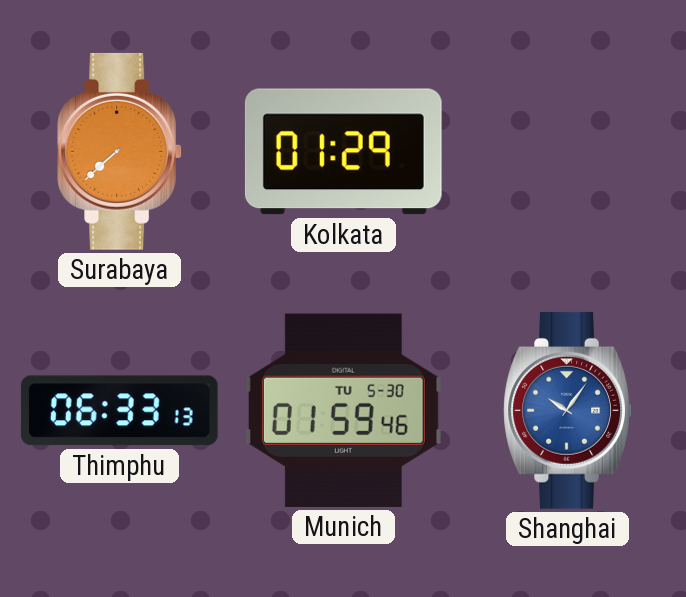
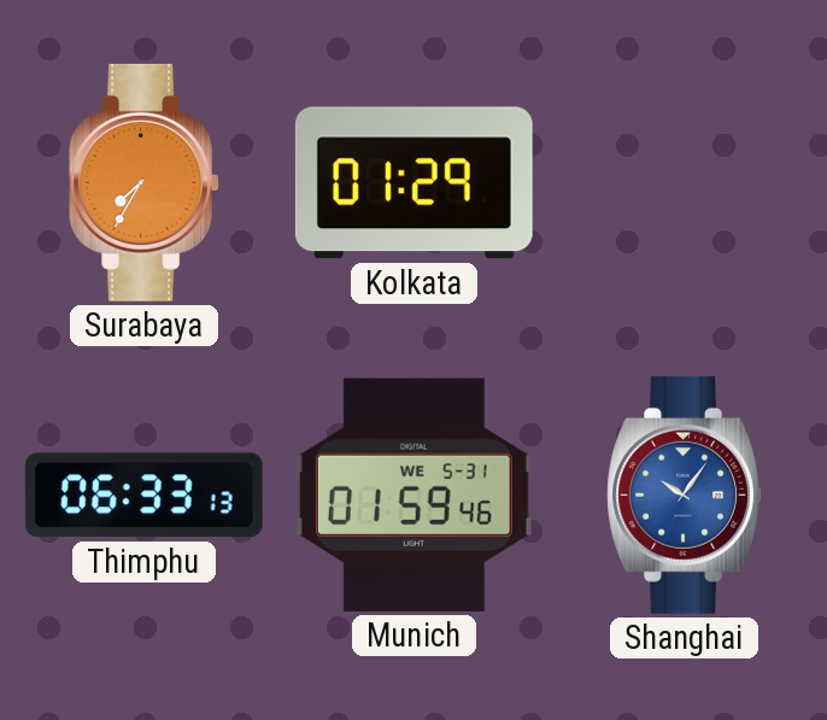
Surabaya: 7:38 -> 7:35
Munich date: TU 5-30 -> WE 5-31
